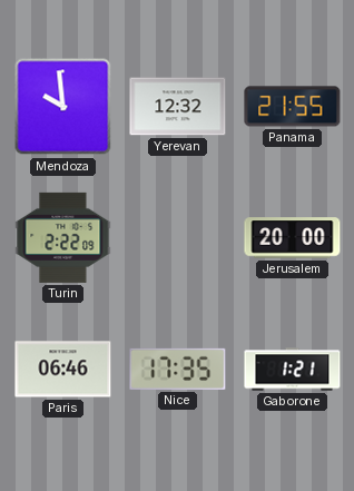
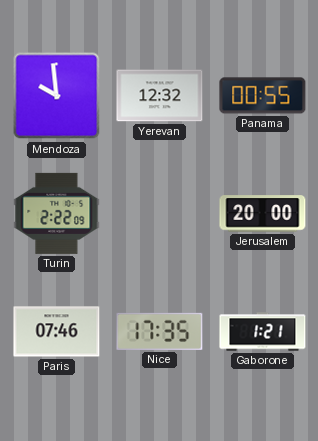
Panama: 21:55 -> 00:55
Paris: 06:46 -> 07:46
